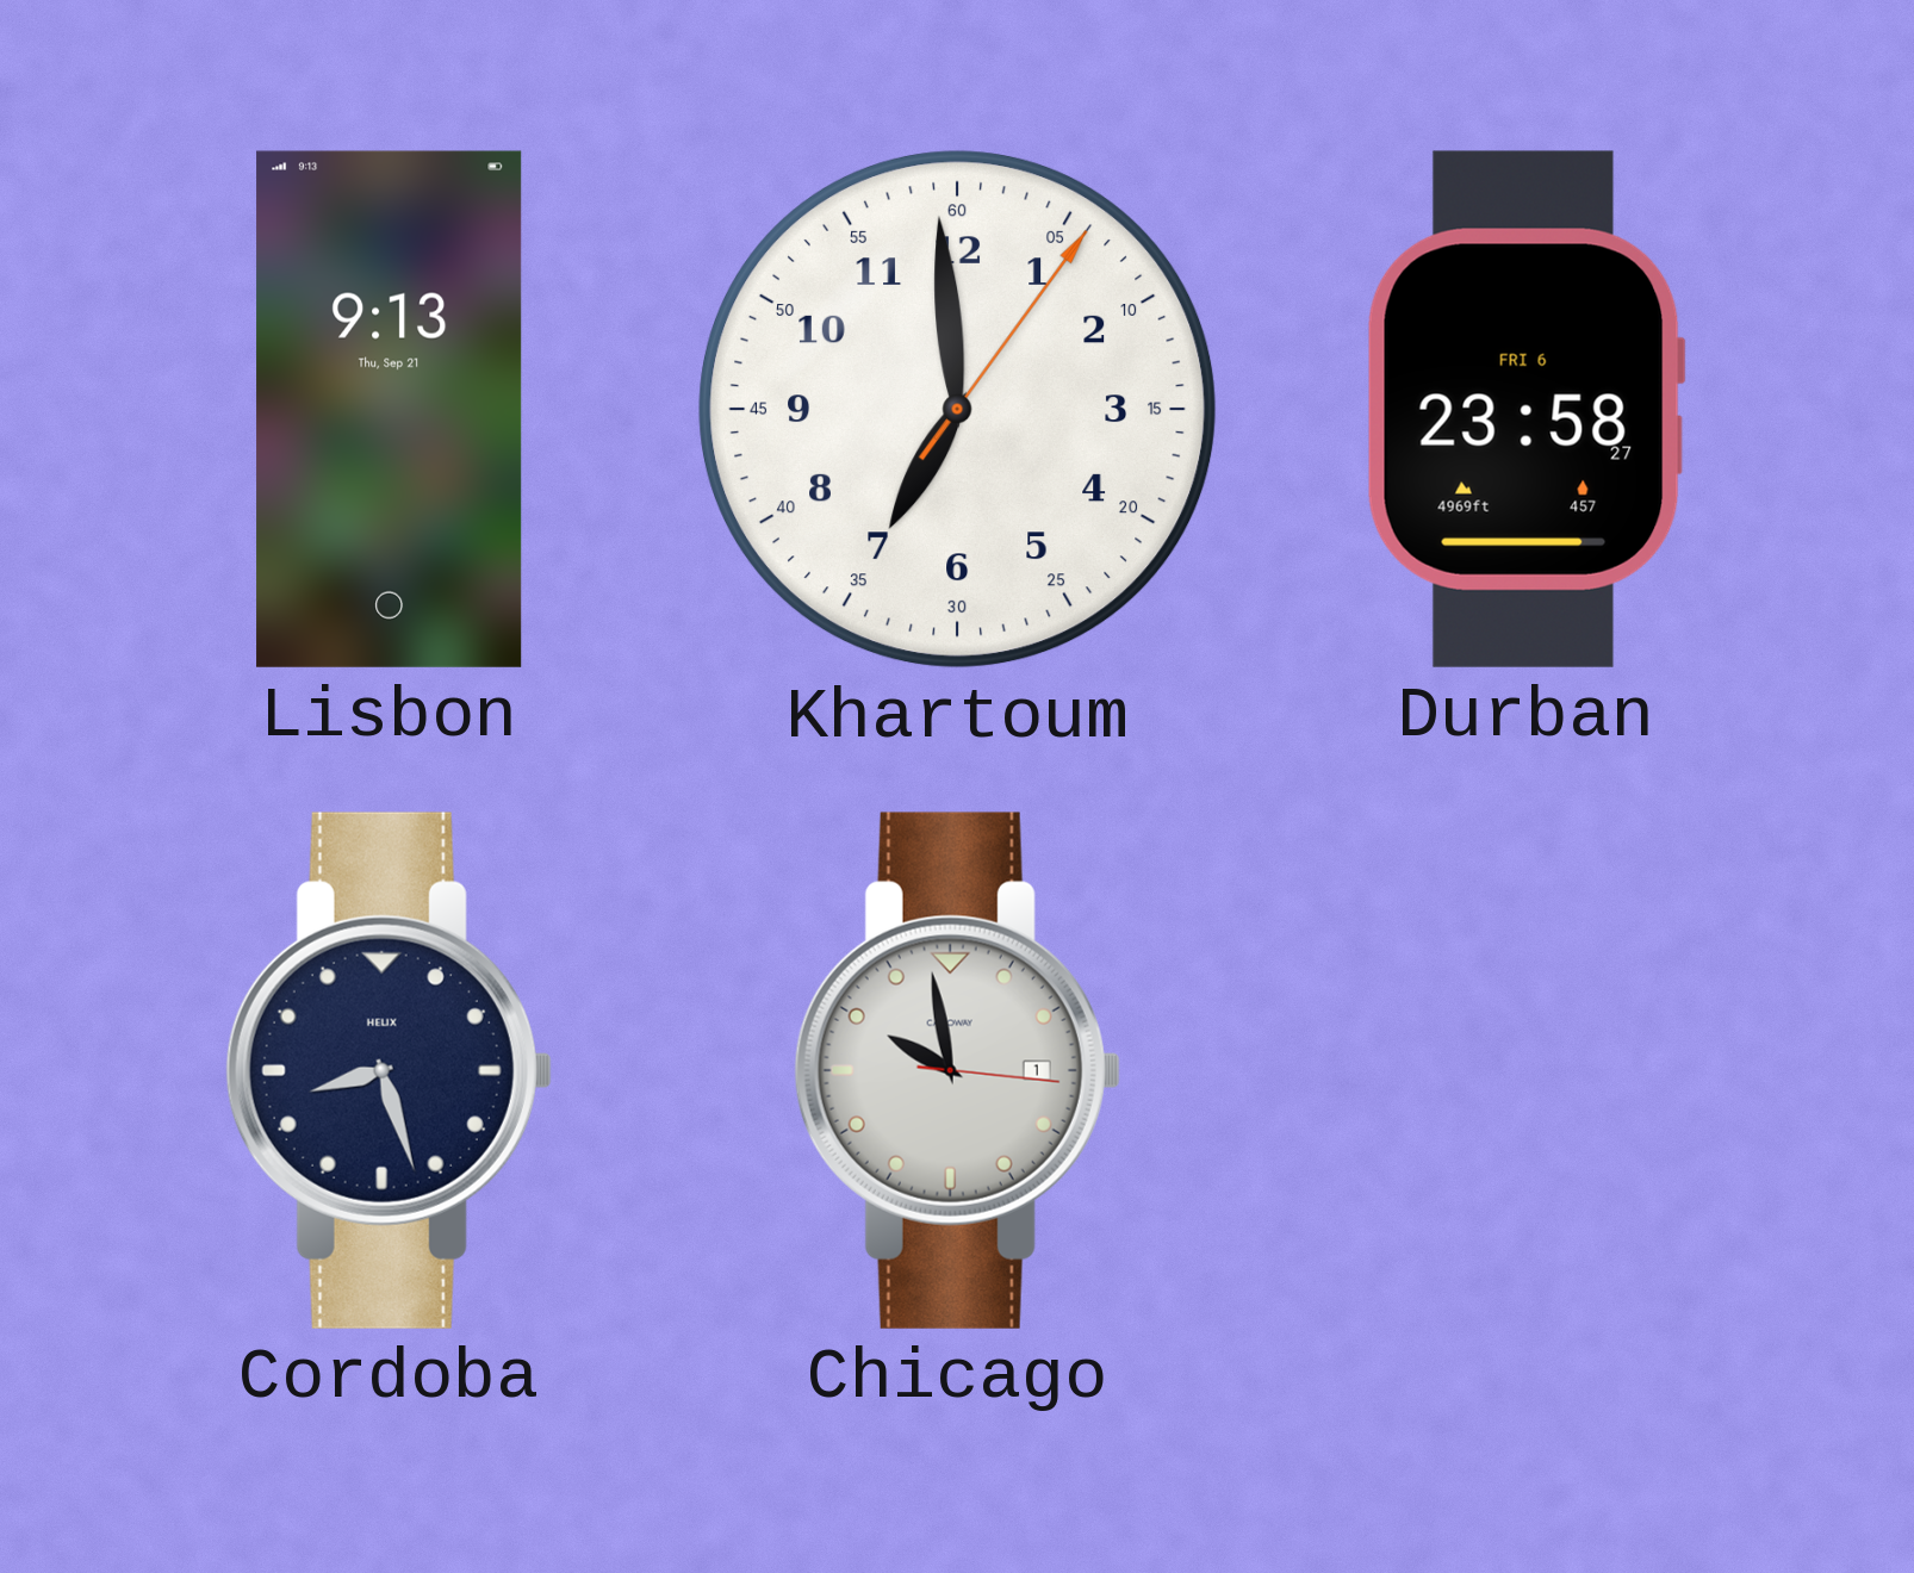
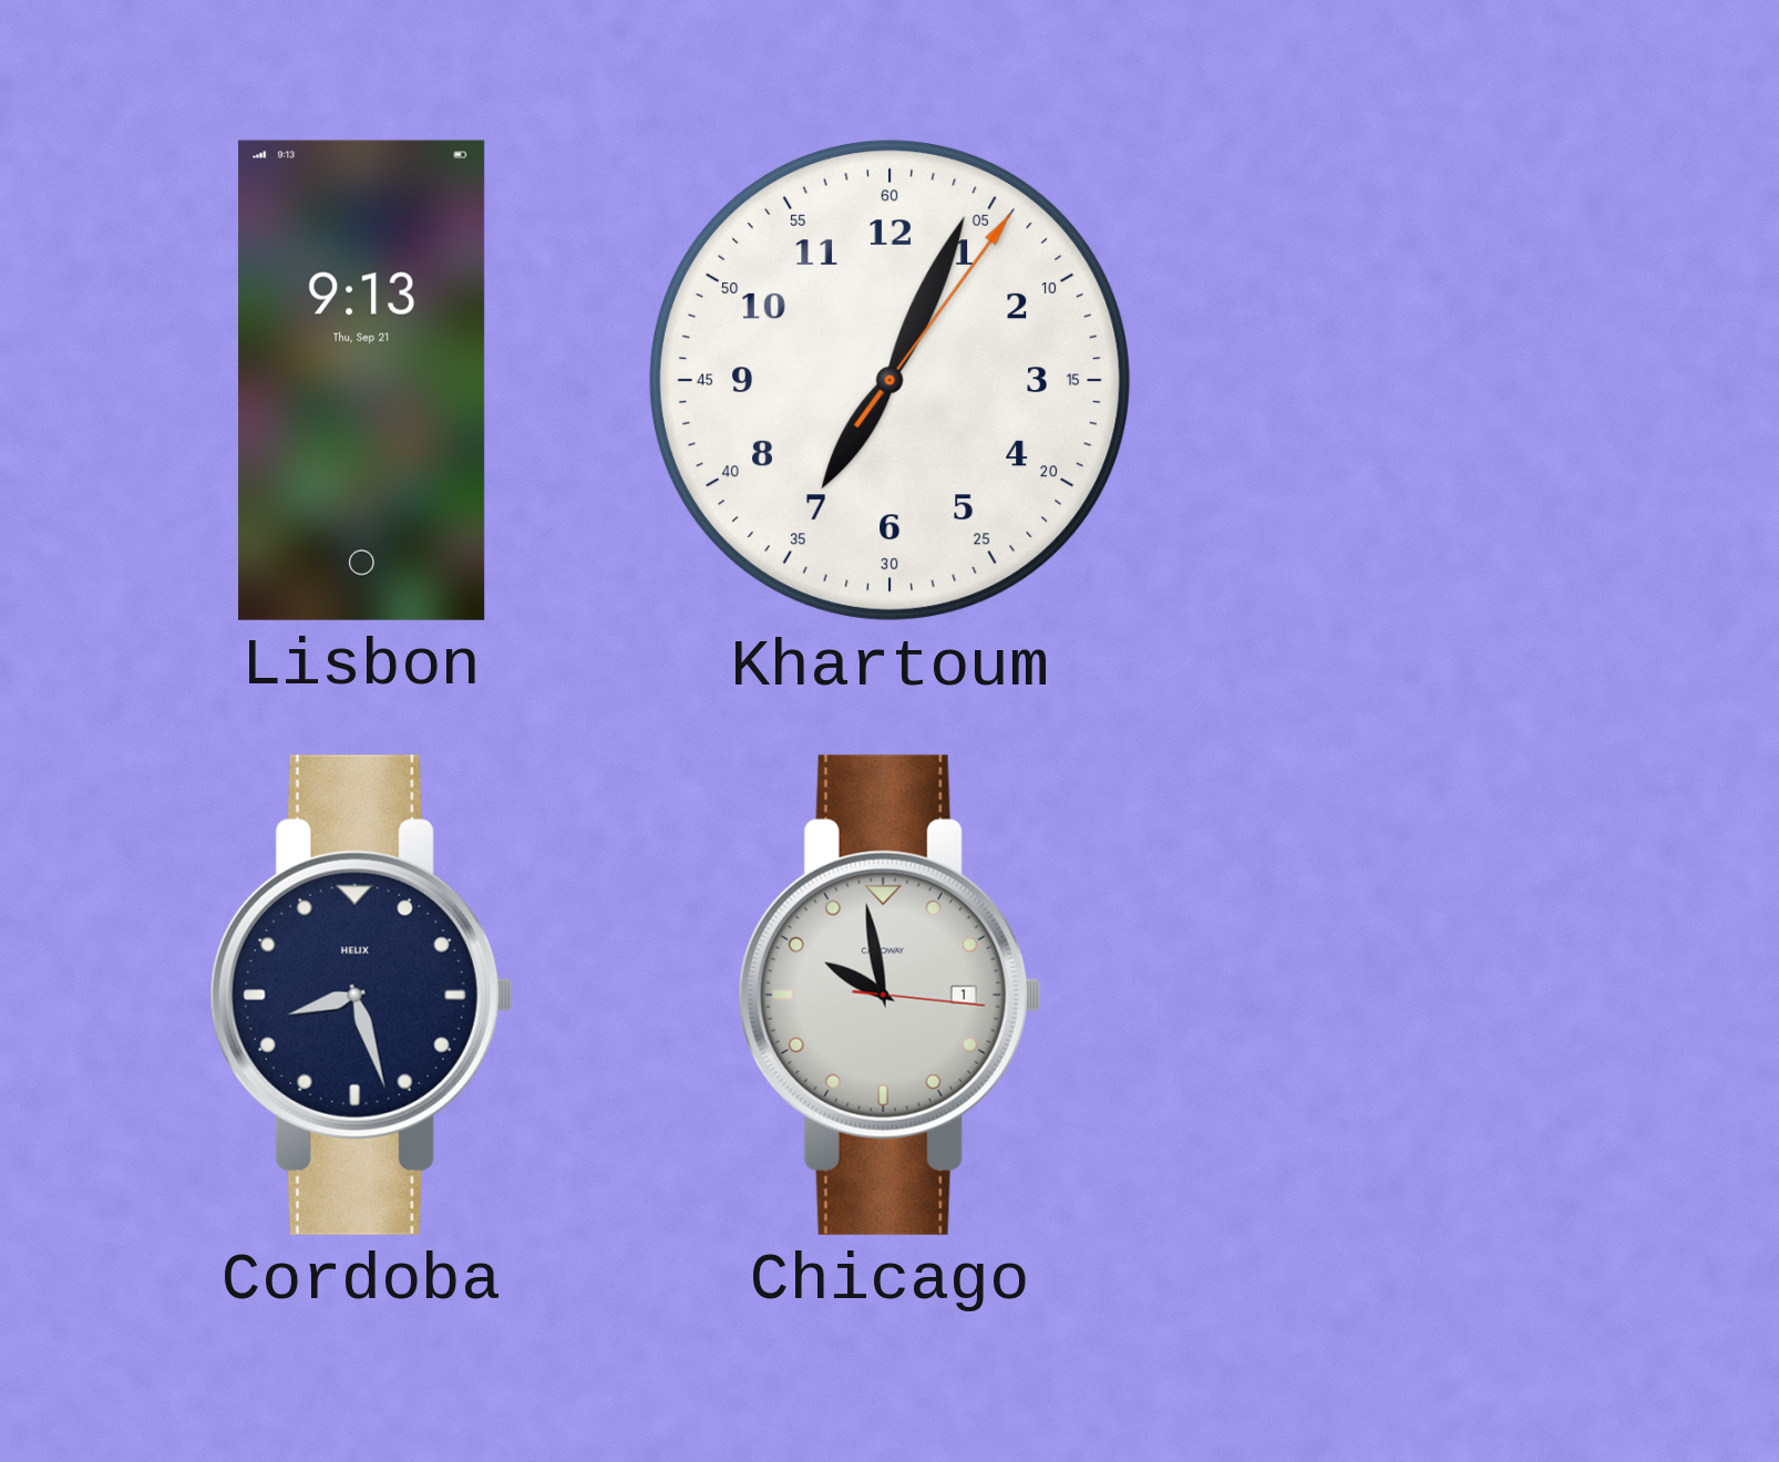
Khartoum: 6:59 -> 7:04
Durban: 23:58 -> none
